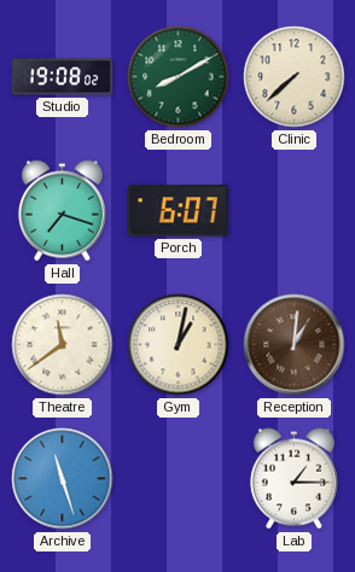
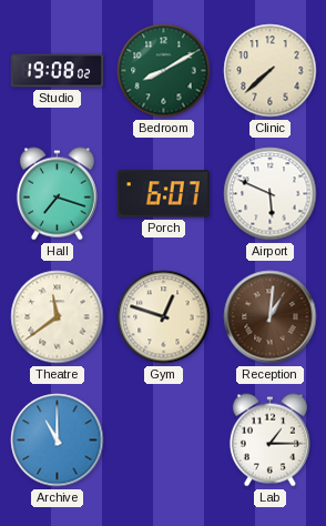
Airport: none -> 5:49
Gym: 1:02 -> 12:48
Archive: 11:27 -> 11:00
